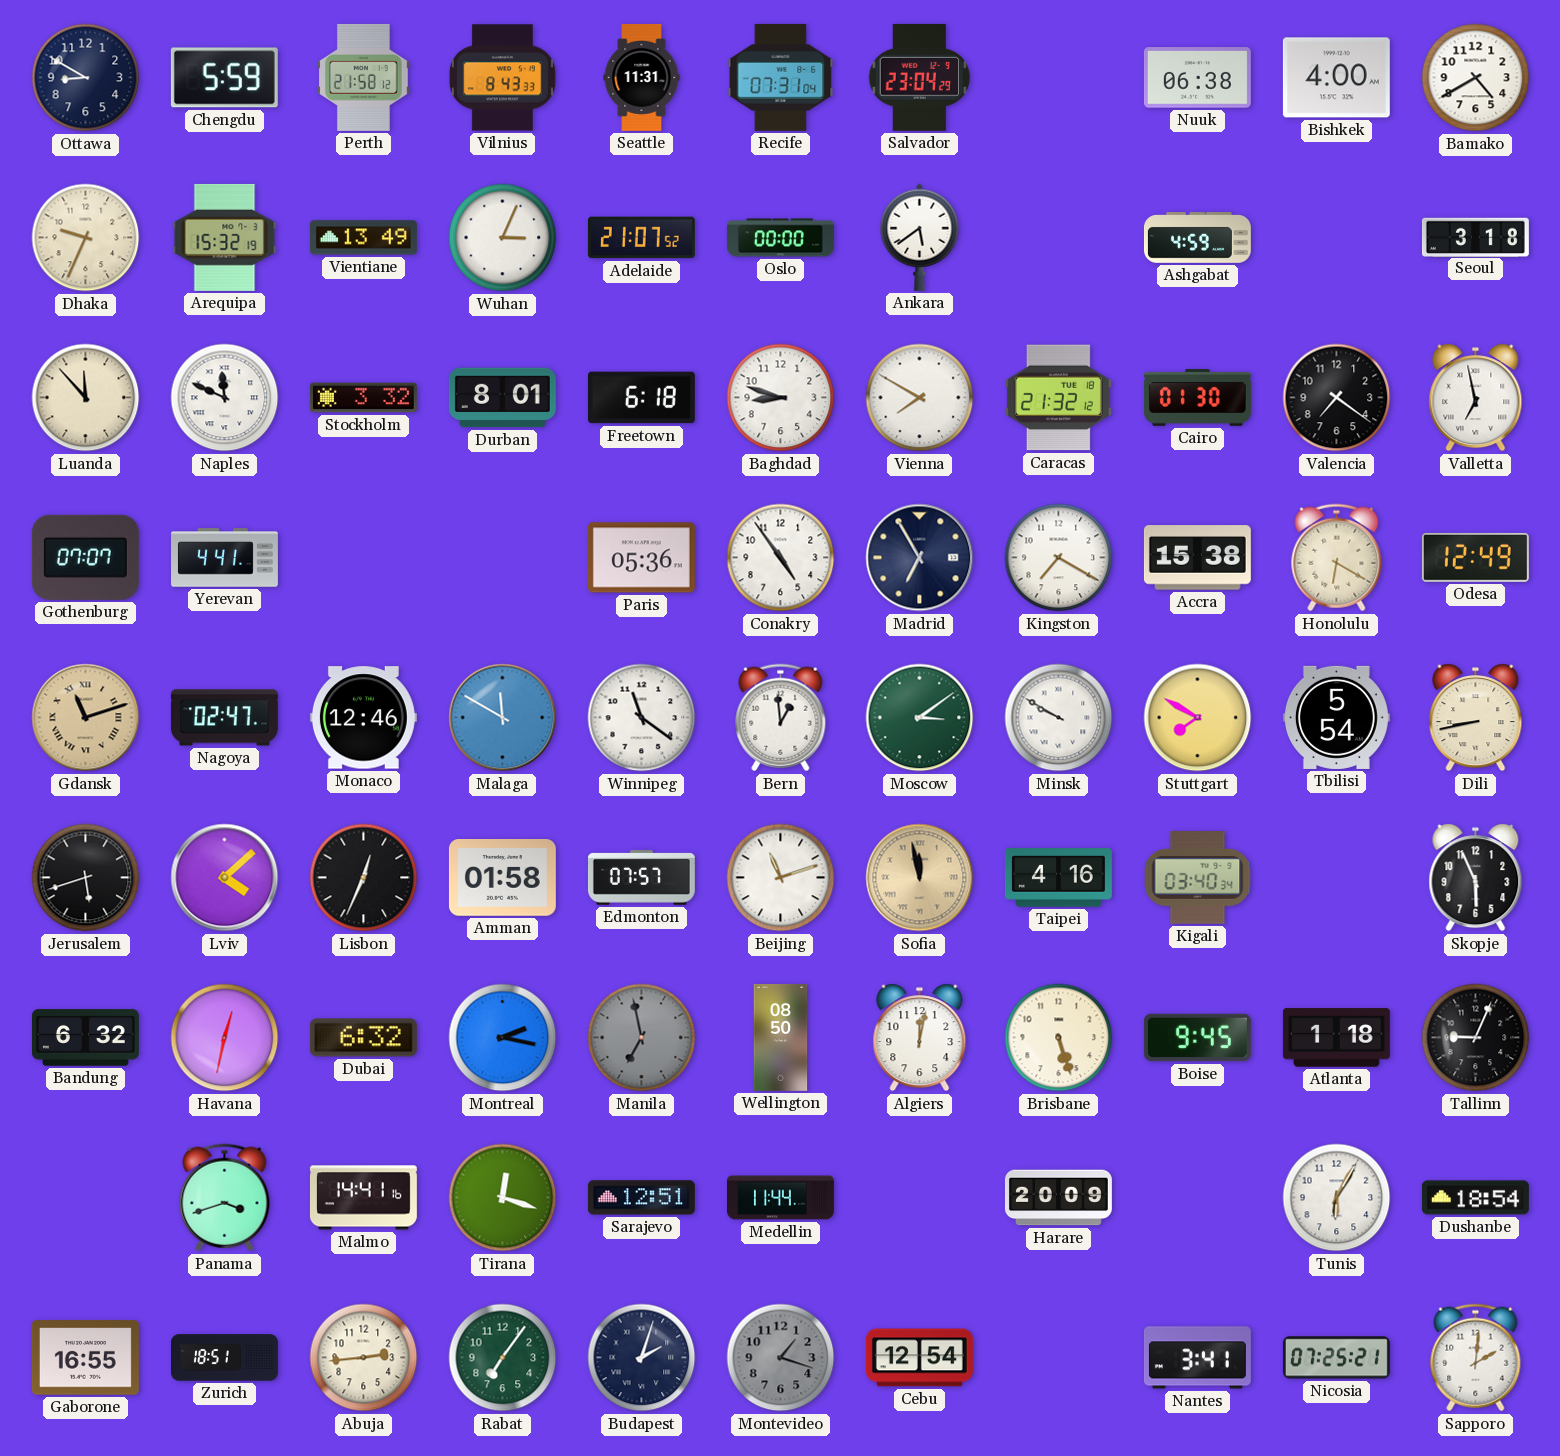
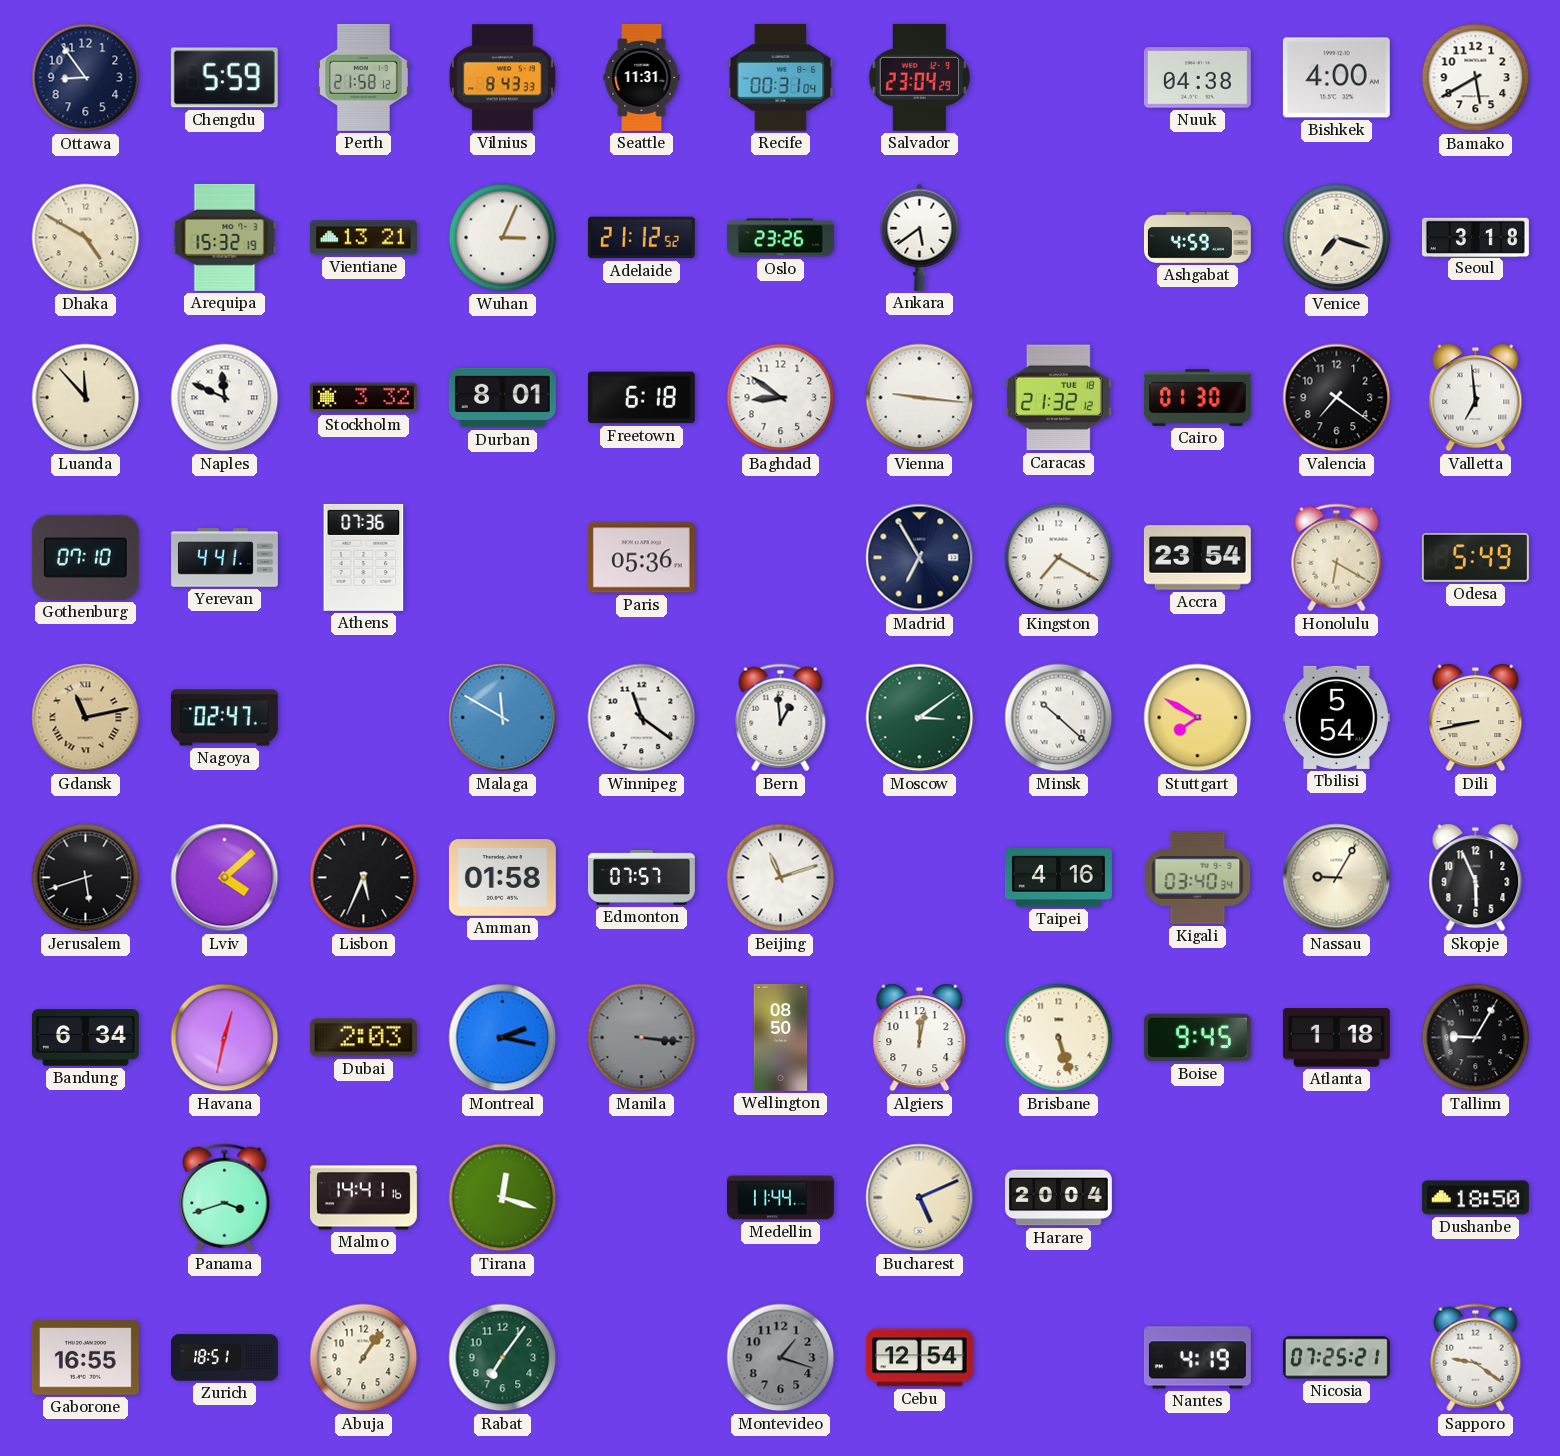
Ottawa: 8:50 -> 8:54
Recife: 07:31 -> 00:31
Nuuk: 06:38 -> 04:38
Bamako: 4:40 -> 5:40
Dhaka: 9:34 -> 4:50
Vientiane: 13:49 -> 13:21
Adelaide: 21:07 -> 21:12
Oslo: 00:00 -> 23:26
Venice: none -> 7:18
Baghdad: 8:48 -> 8:51
Vienna: 7:50 -> 9:16
Valletta: 6:58 -> 6:59
Gothenburg: 07:07 -> 07:10
Athens: none -> 07:36
Conakry: 4:54 -> none
Accra: 15:38 -> 23:54
Odesa: 12:49 -> 5:49
Gdansk: 11:12 -> 11:13
Monaco: 12:46 -> none
Minsk: 9:50 -> 10:22
Lisbon: 12:34 -> 5:34
Sofia: 11:58 -> none
Nassau: none -> 9:05
Bandung: 6:32 -> 6:34
Dubai: 6:32 -> 2:03
Manila: 6:58 -> 3:16
Tallinn: 9:04 -> 9:05
Sarajevo: 12:51 -> none
Bucharest: none -> 5:11
Harare: 20:09 -> 20:04
Tunis: 6:05 -> none
Dushanbe: 18:54 -> 18:50
Abuja: 2:44 -> 1:06
Budapest: 2:03 -> none
Nantes: 3:41 -> 4:19
Sapporo: 2:01 -> 9:21
